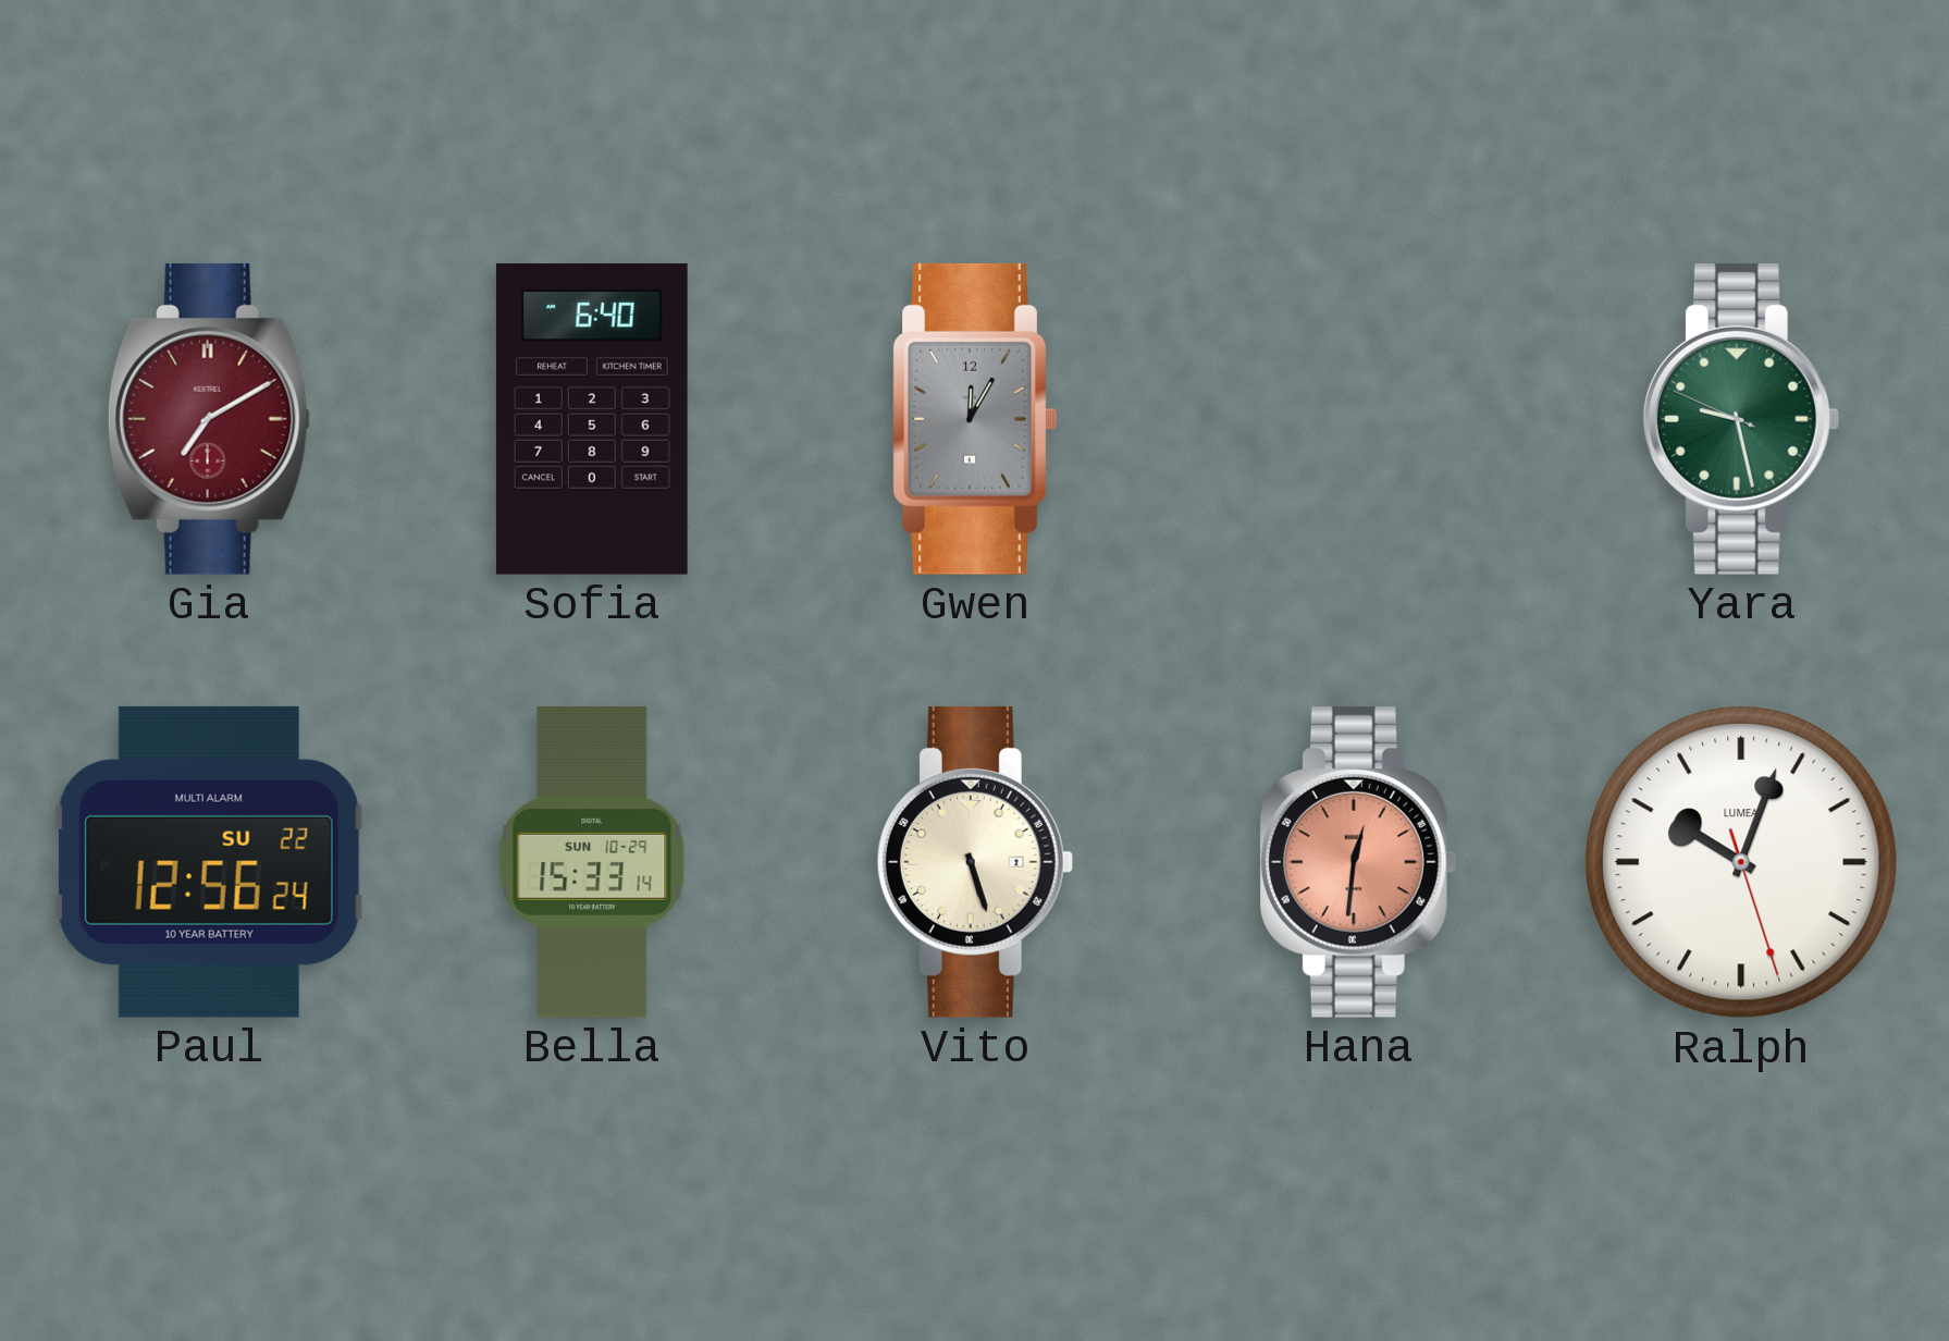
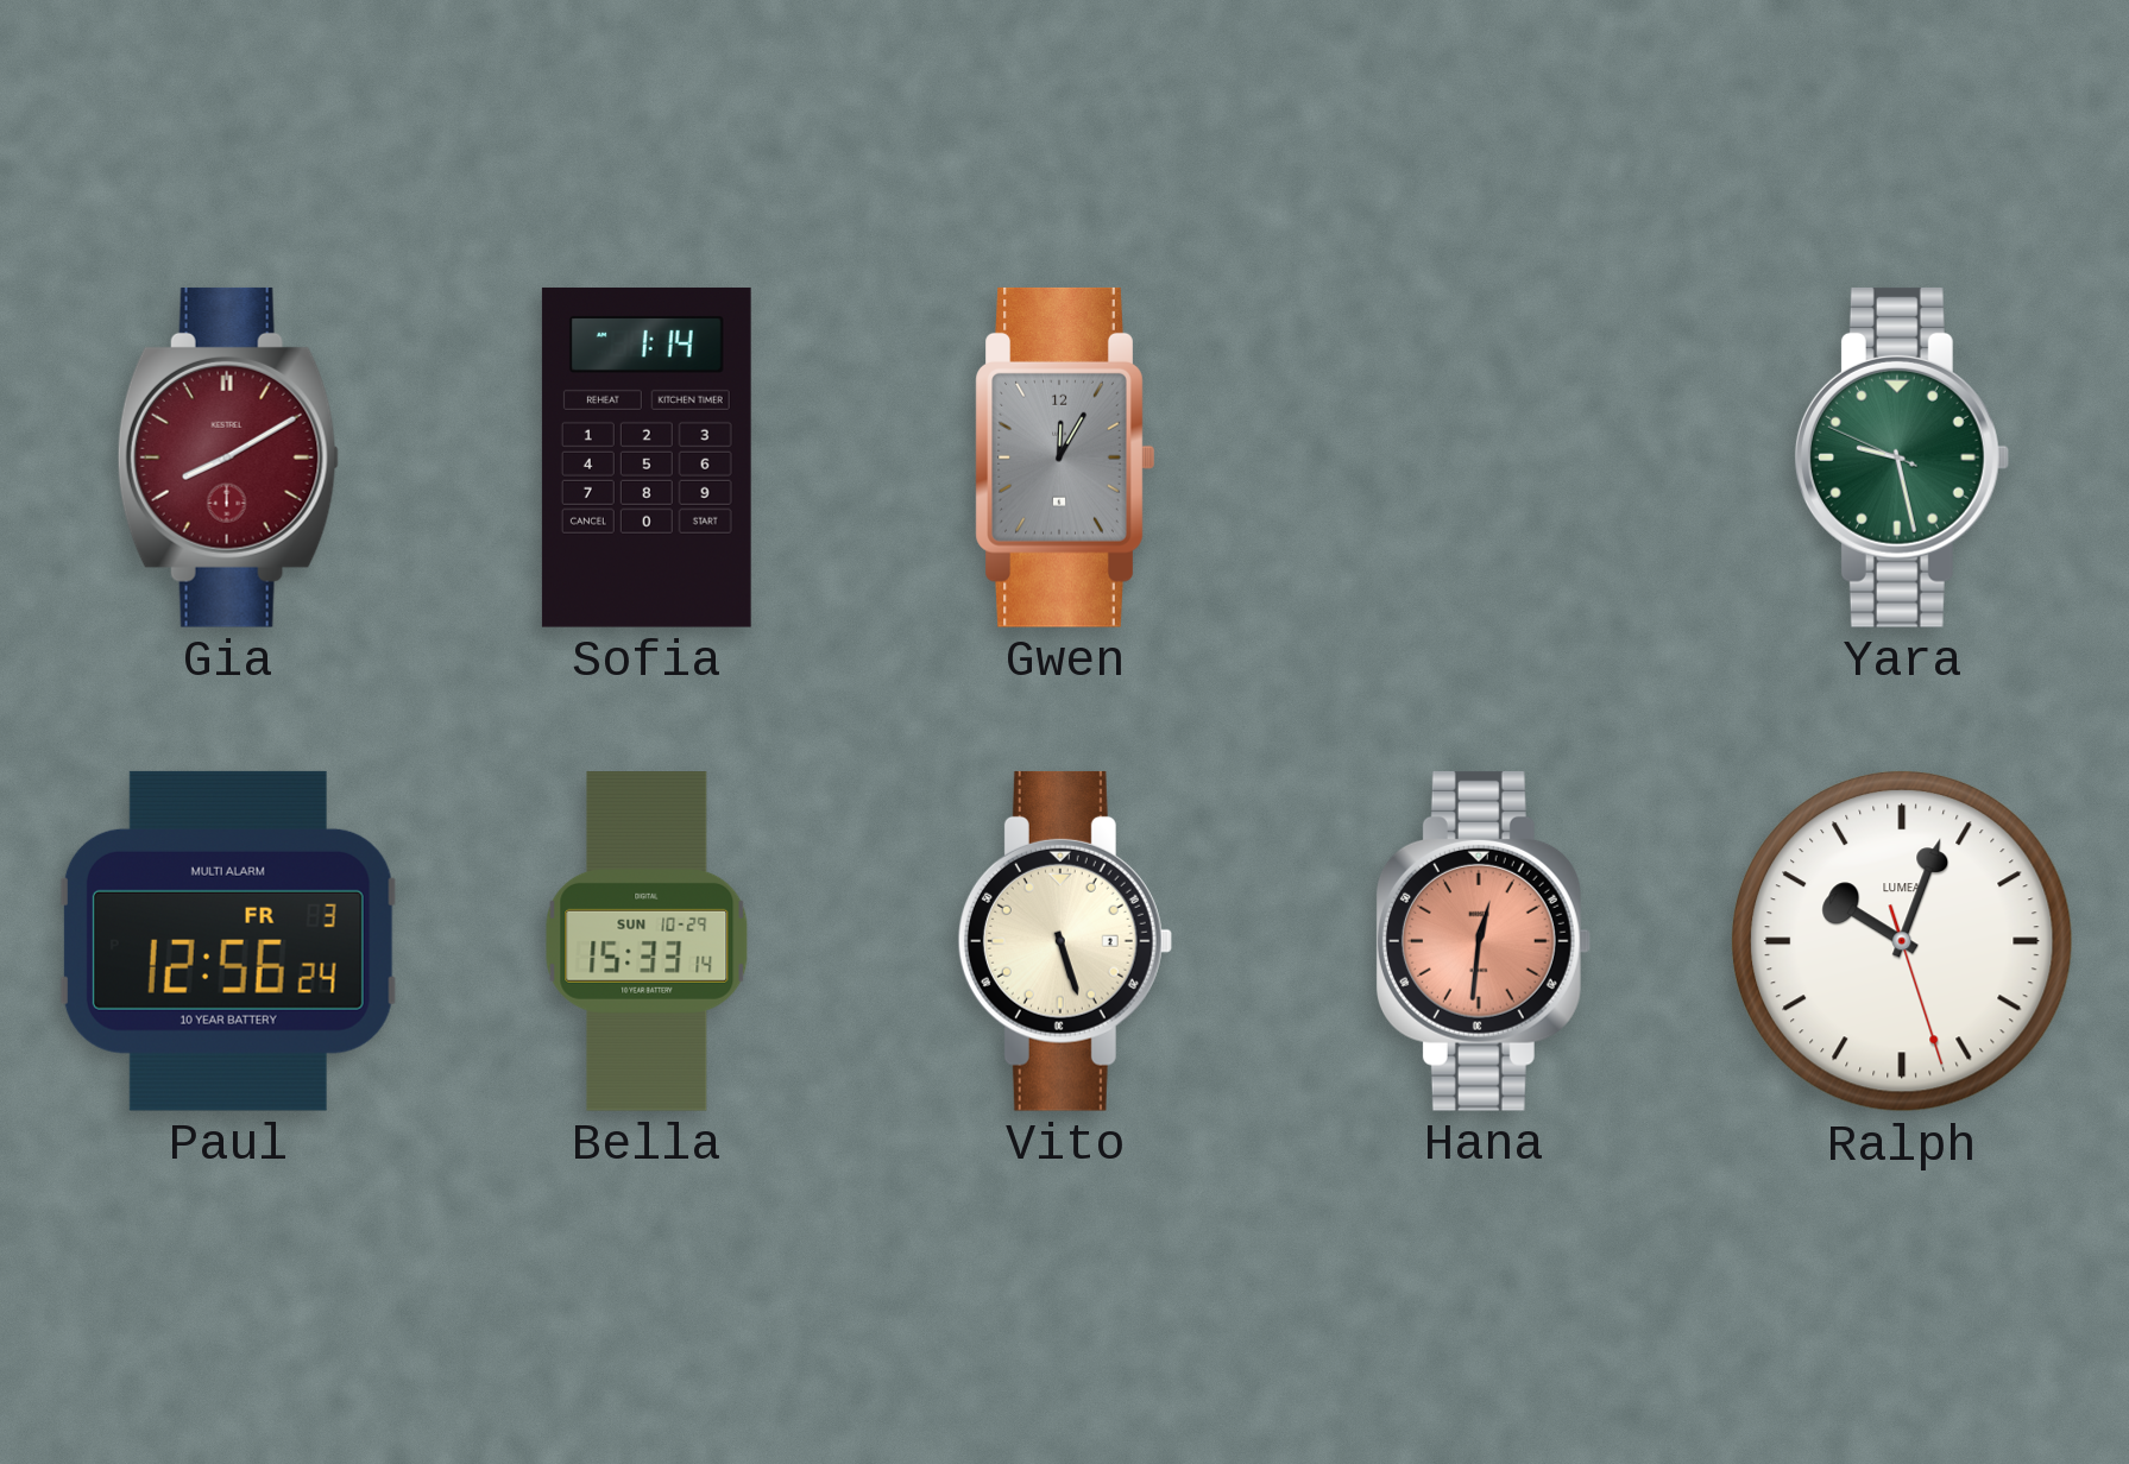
Gia: 7:10 -> 8:10
Sofia: 6:40 -> 1:14
Paul date: SU 22 -> FR 3
